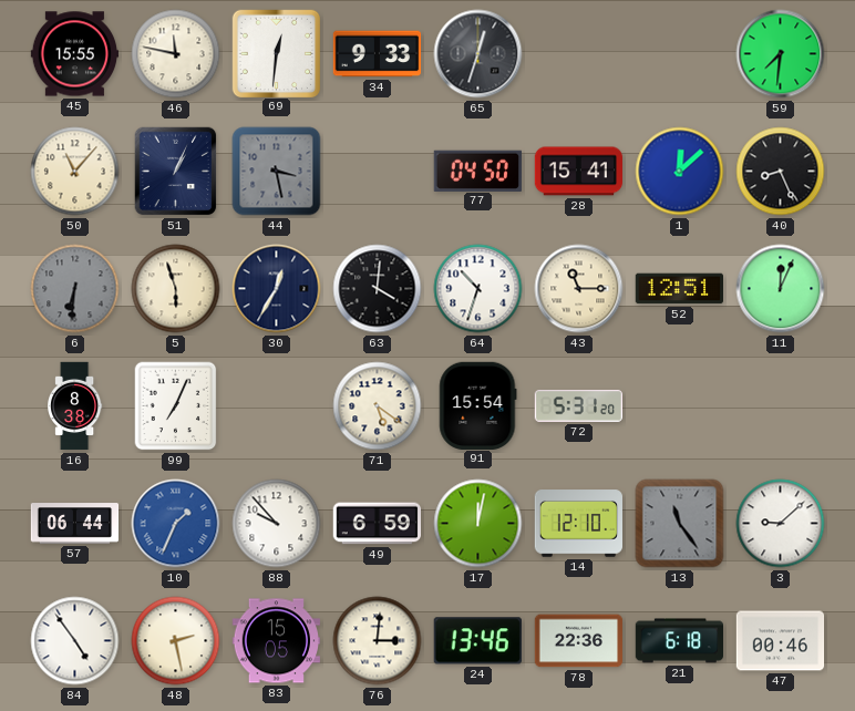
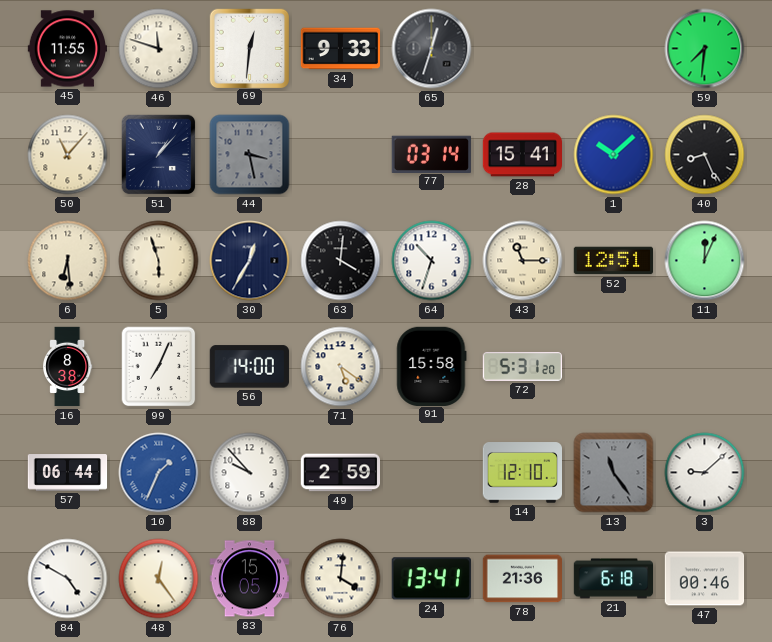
45: 15:55 -> 11:55
46: 11:47 -> 11:48
51: 1:04 -> 1:07
77: 04:50 -> 03:14
1: 12:08 -> 10:08
6: 6:31 -> 6:29
6 dial: grey -> cream
56: none -> 14:00
91: 15:54 -> 15:58
49: 6:59 -> 2:59
17: 12:02 -> none
84: 4:54 -> 4:50
48: 2:28 -> 12:24
76: 3:01 -> 4:01
24: 13:46 -> 13:41
78: 22:36 -> 21:36
